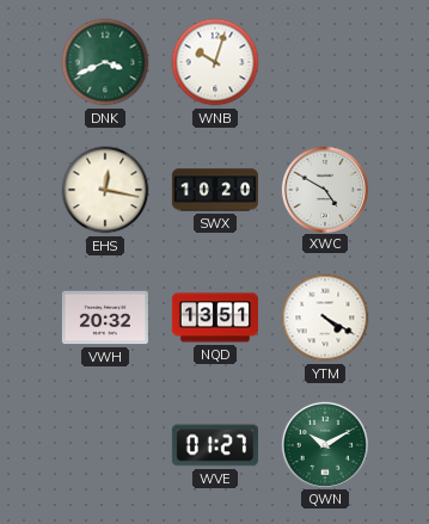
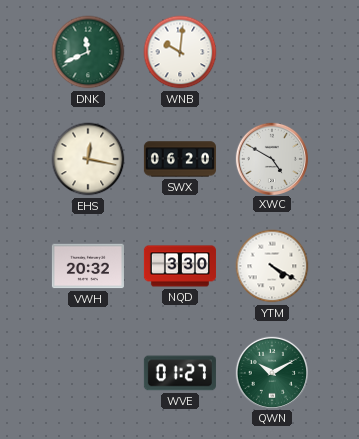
DNK: 3:41 -> 11:41
WNB: 10:03 -> 10:01
SWX: 10:20 -> 06:20
NQD: 13:51 -> 3:30
